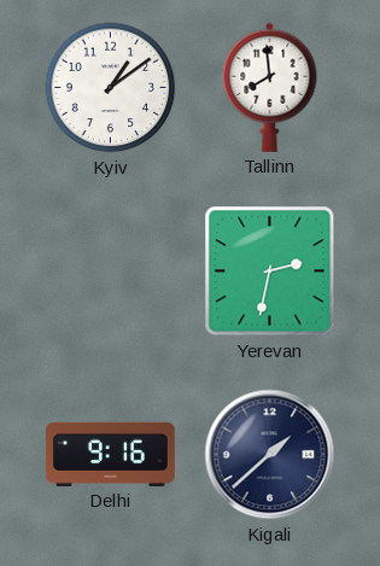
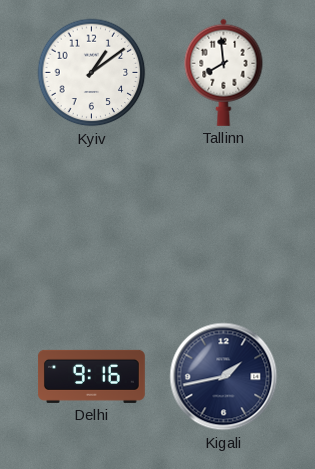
Yerevan: 2:32 -> none
Kigali: 1:38 -> 1:43
